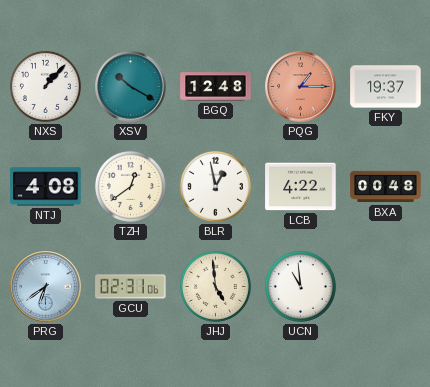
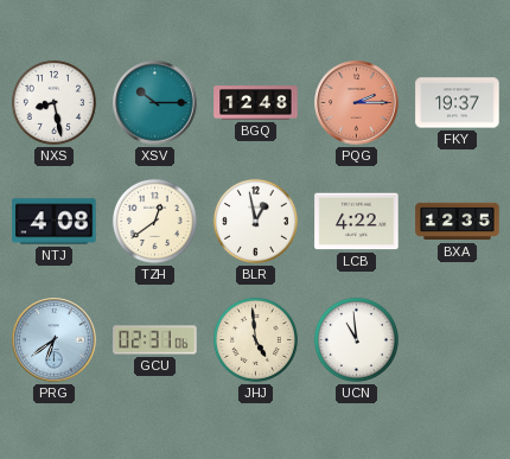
NXS: 1:07 -> 8:28
XSV: 10:20 -> 10:15
PQG: 1:15 -> 2:15
BXA: 00:48 -> 12:35
